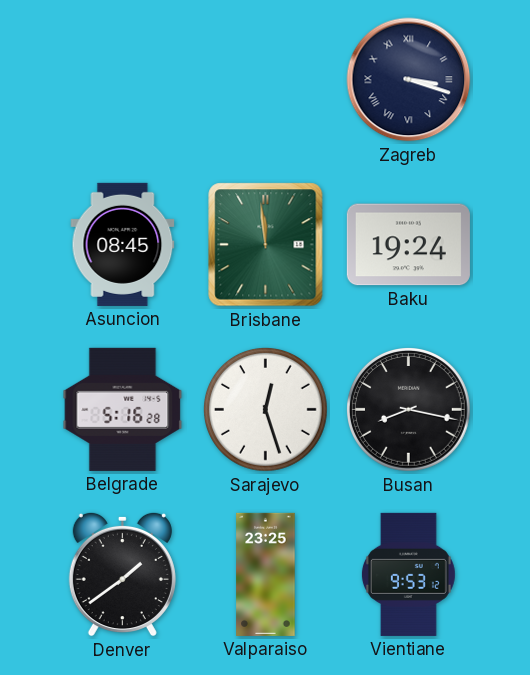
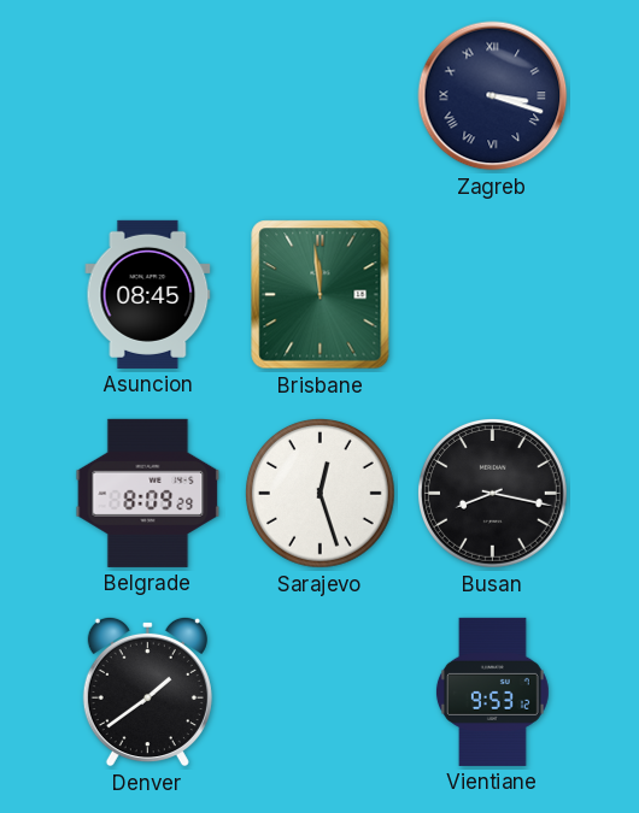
Baku: 19:24 -> none
Belgrade: 5:16 -> 8:09
Valparaiso: 23:25 -> none
